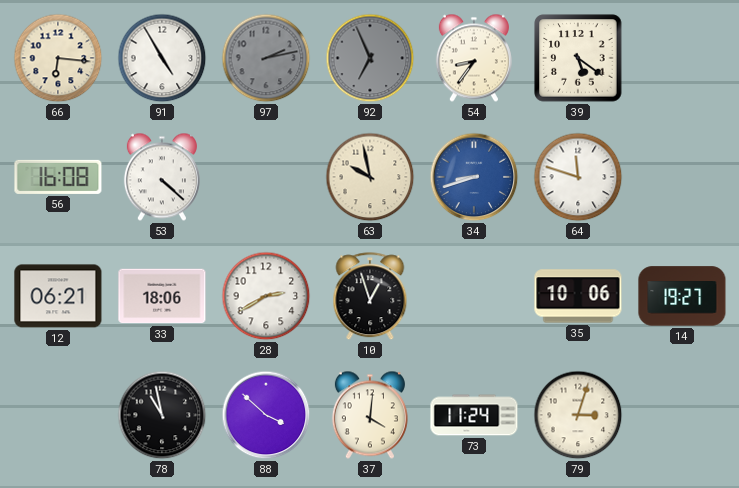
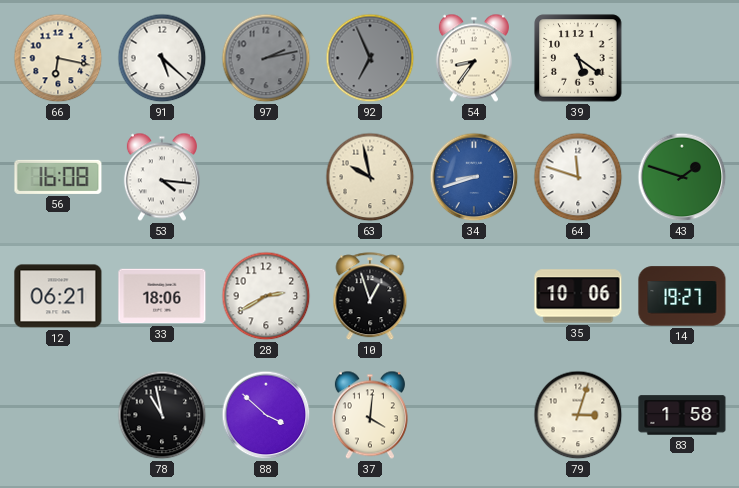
66: 6:16 -> 6:17
91: 4:55 -> 5:22
53: 4:22 -> 4:16
43: none -> 1:48
73: 11:24 -> none
83: none -> 1:58
